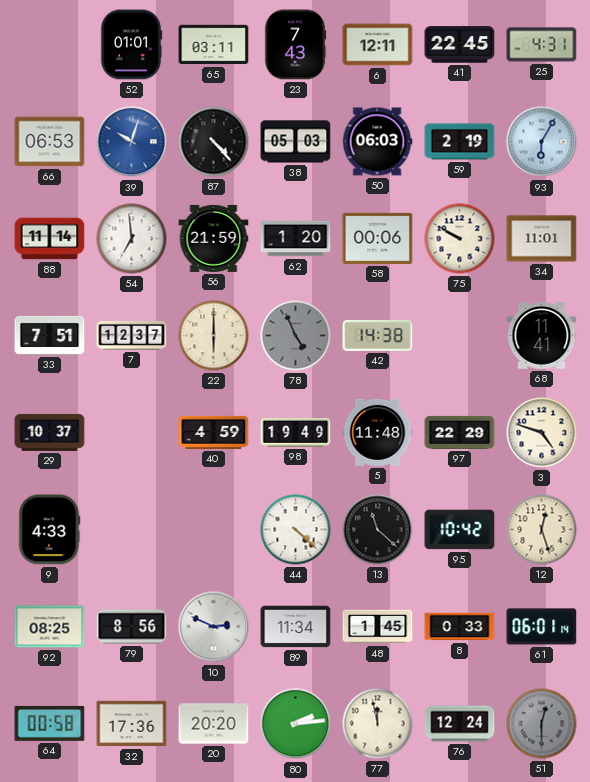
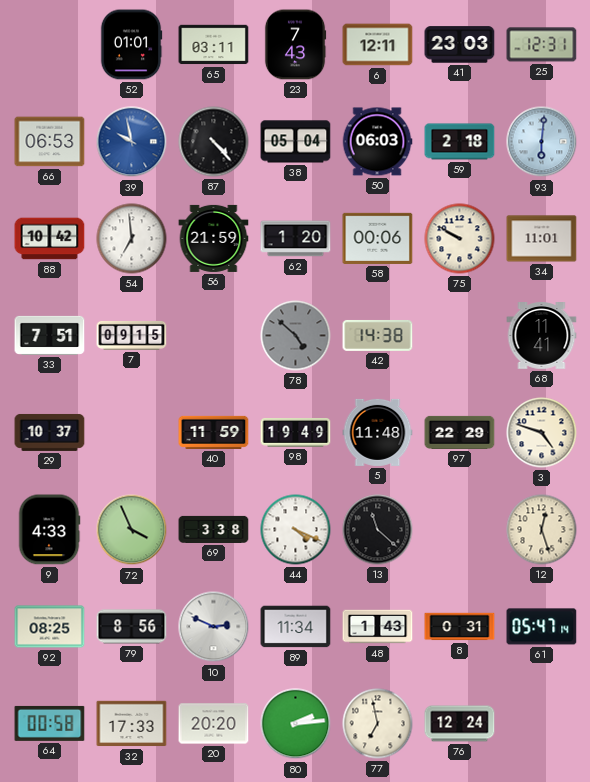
41: 22:45 -> 23:03
25: 4:31 -> 12:31
39: 10:03 -> 9:58
38: 05:03 -> 05:04
59: 2:19 -> 2:18
93: 6:05 -> 6:01
88: 11:14 -> 10:42
7: 12:37 -> 09:15
22: 6:00 -> none
78: 4:56 -> 4:52
40: 4:59 -> 11:59
72: none -> 3:56
69: none -> 3:38
44: 4:22 -> 4:19
95: 10:42 -> none
48: 1:45 -> 1:43
8: 0:33 -> 0:31
61: 06:01 -> 05:47
32: 17:36 -> 17:33
77: 11:58 -> 6:58
51: 12:30 -> none
